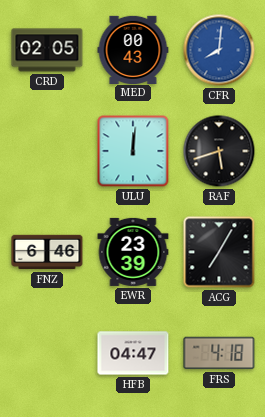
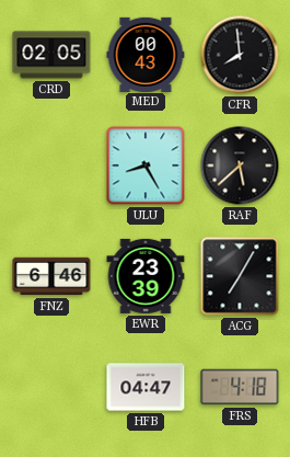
CFR: 8:01 -> 7:59
CFR dial: blue -> black
ULU: 12:01 -> 8:25
RAF: 5:42 -> 5:38
